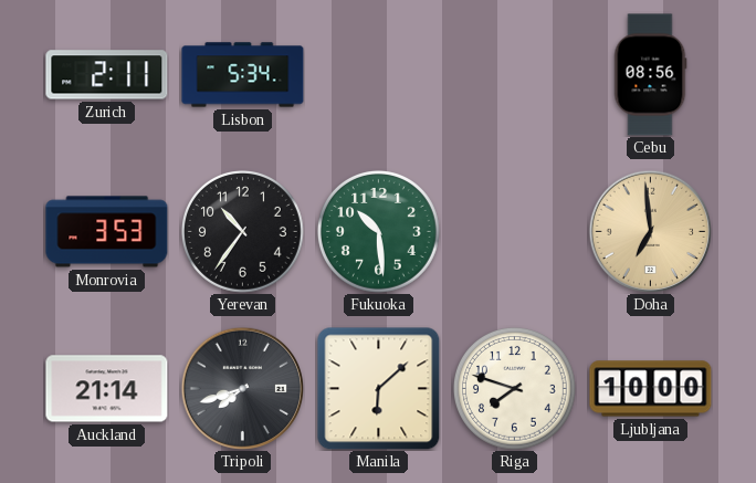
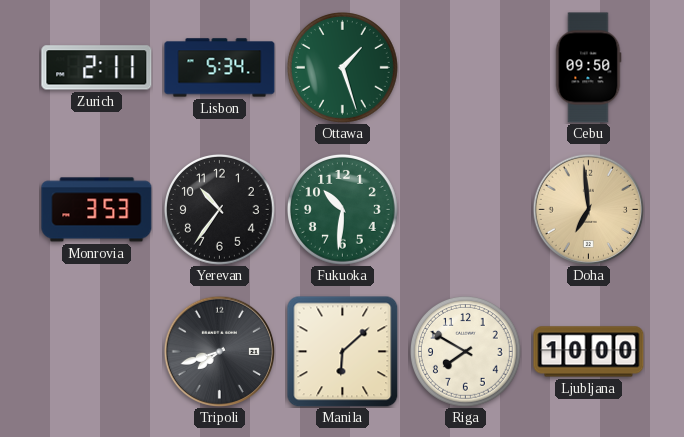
Ottawa: none -> 1:27
Cebu: 08:56 -> 09:50
Fukuoka: 10:29 -> 10:31
Auckland: 21:14 -> none
Riga: 7:48 -> 7:50
